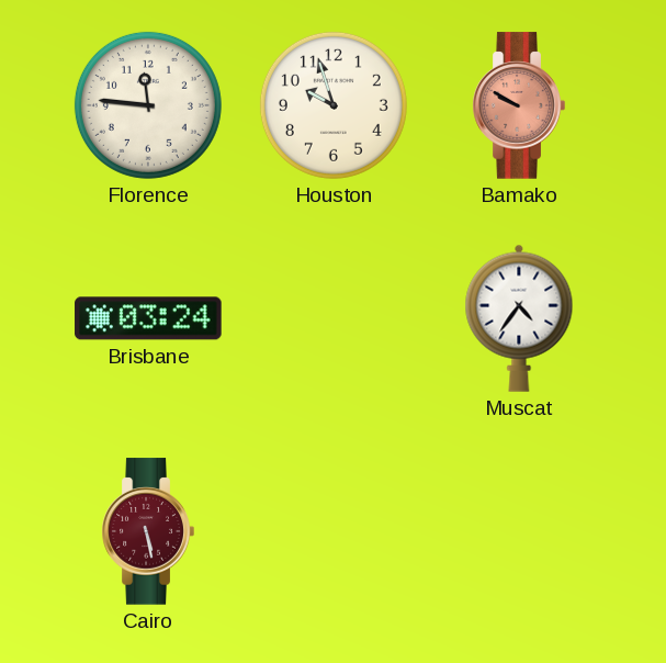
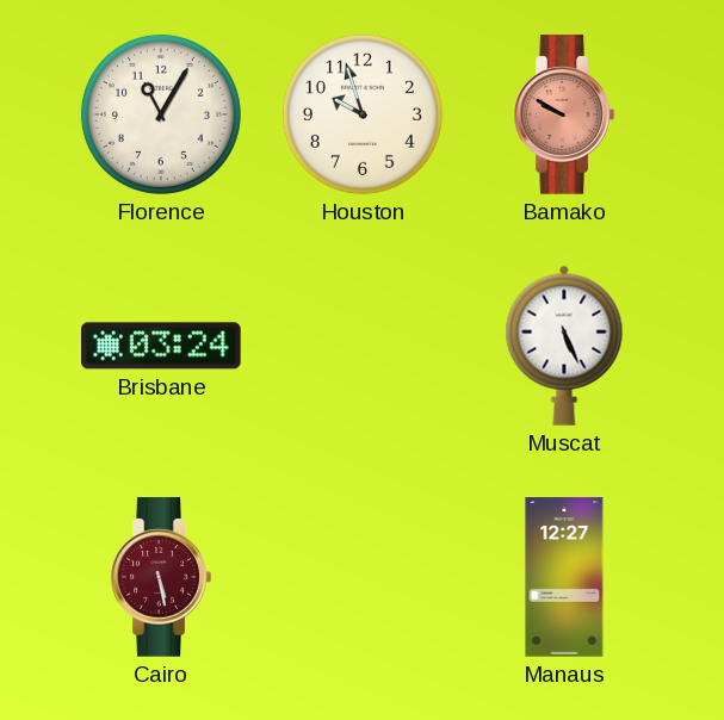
Florence: 11:46 -> 11:05
Muscat: 4:36 -> 5:26
Manaus: none -> 12:27
